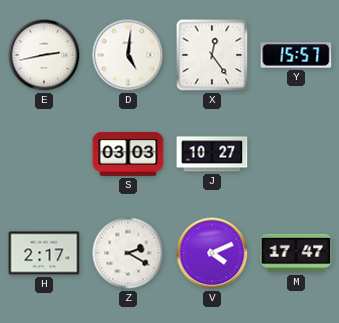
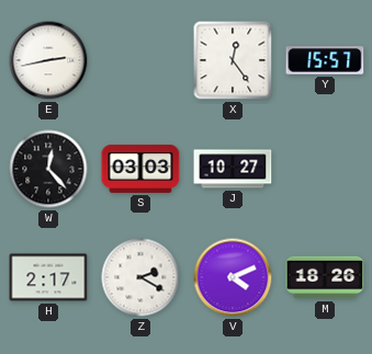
D: 5:01 -> none
W: none -> 12:23
M: 17:47 -> 18:26
